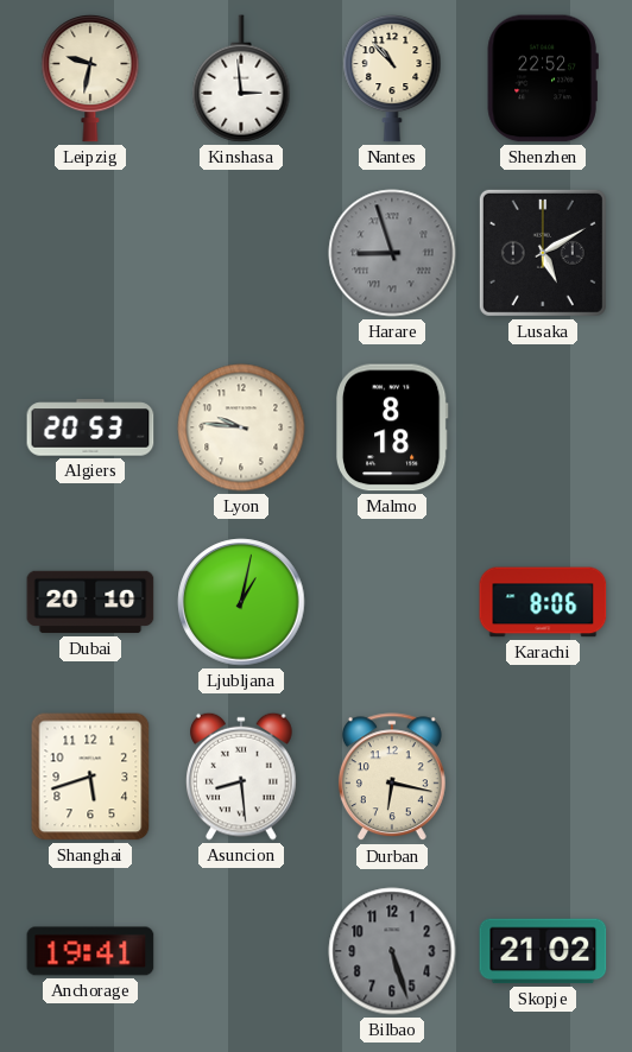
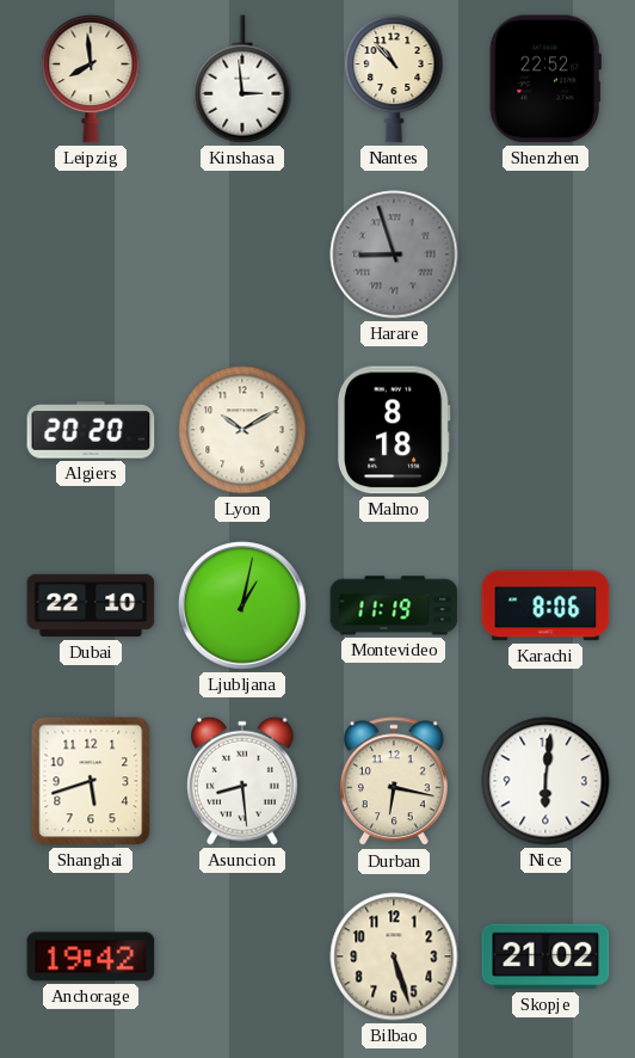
Leipzig: 9:32 -> 7:59
Lusaka: 5:10 -> none
Algiers: 20:53 -> 20:20
Lyon: 9:46 -> 10:10
Dubai: 20:10 -> 22:10
Montevideo: none -> 11:19
Nice: none -> 6:01
Anchorage: 19:41 -> 19:42
Bilbao dial: grey -> cream
